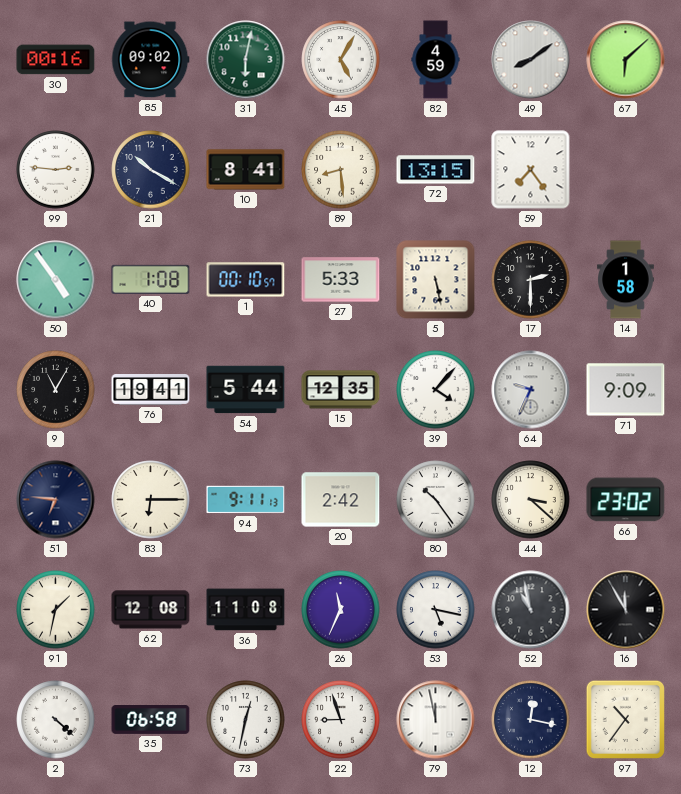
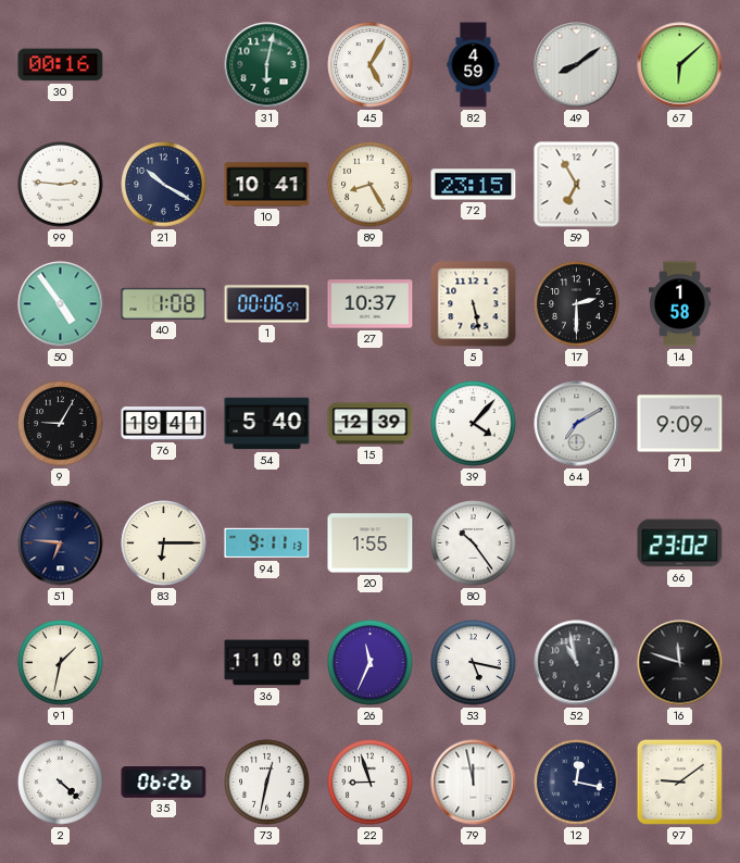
85: 09:02 -> none
10: 8:41 -> 10:41
89: 8:29 -> 8:25
72: 13:15 -> 23:15
59: 7:24 -> 6:55
1: 00:10 -> 00:06
27: 5:33 -> 10:37
9: 11:05 -> 9:05
54: 5:44 -> 5:40
15: 12:35 -> 12:39
64: 9:34 -> 7:10
20: 2:42 -> 1:55
44: 3:22 -> none
62: 12:08 -> none
16: 11:55 -> 11:48
35: 06:58 -> 06:26
97: 10:36 -> 9:09
